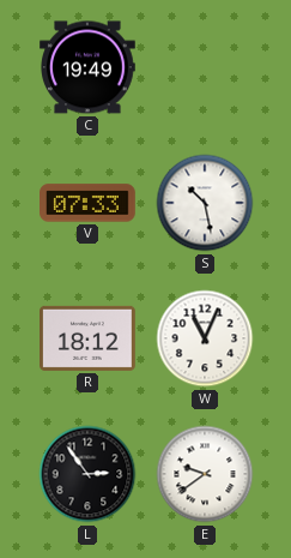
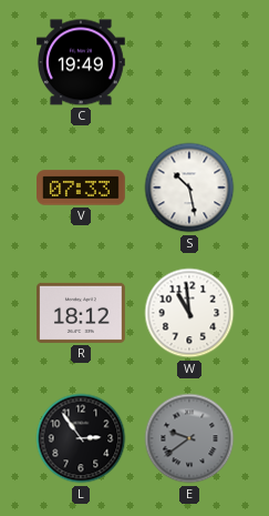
W: 11:04 -> 10:59
E dial: white -> grey
